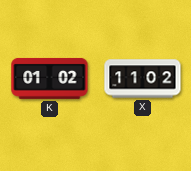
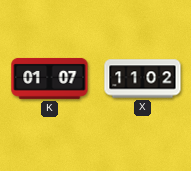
K: 01:02 -> 01:07
